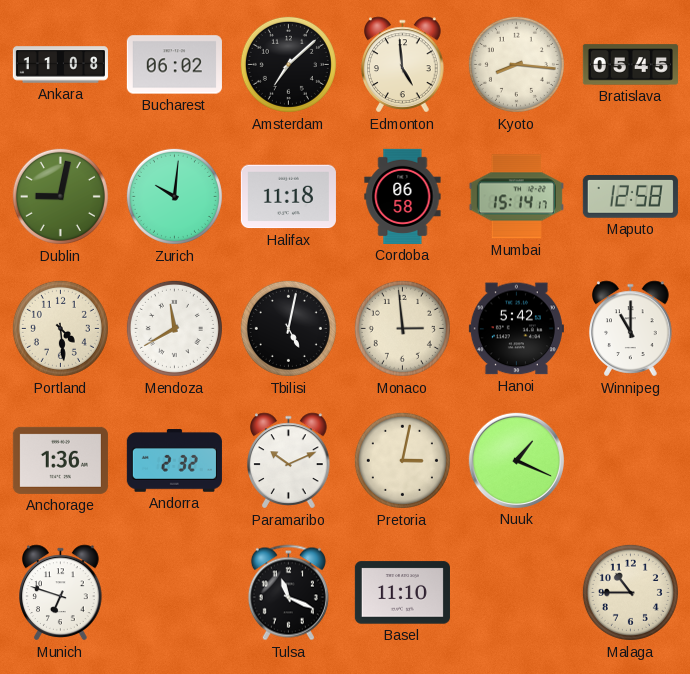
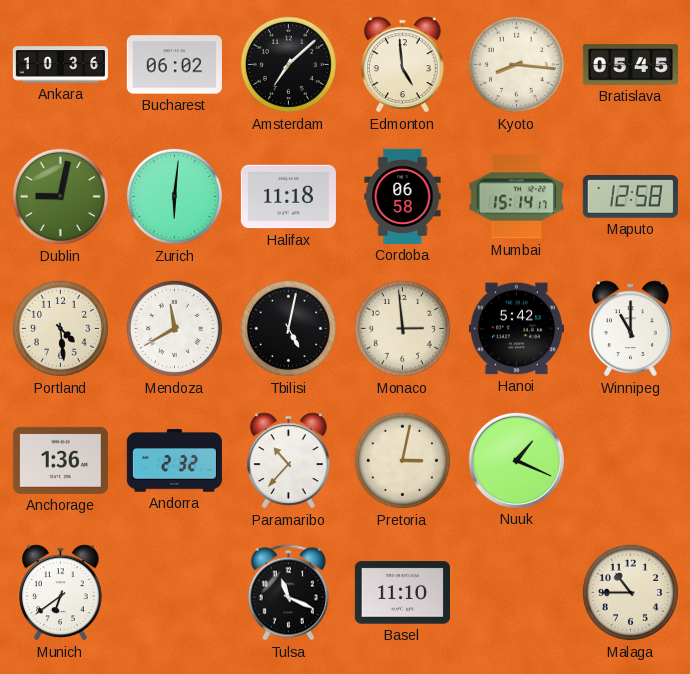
Ankara: 11:08 -> 10:36
Zurich: 10:01 -> 6:01
Paramaribo: 10:11 -> 10:37
Munich: 6:48 -> 6:39
